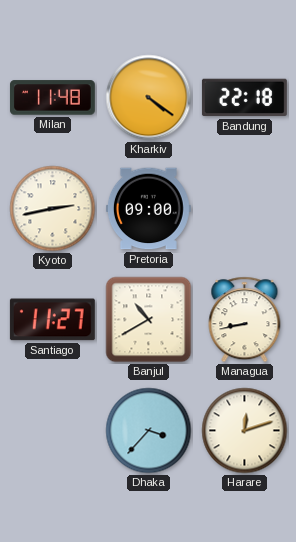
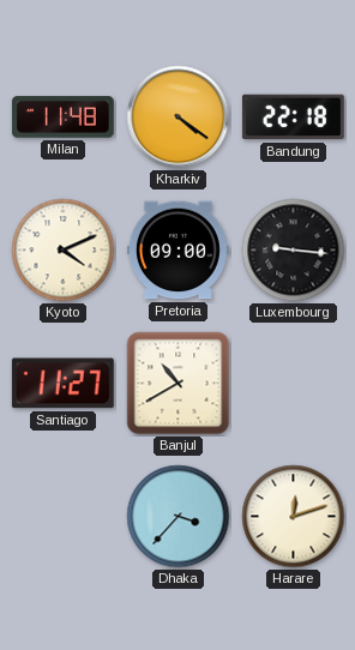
Kyoto: 2:43 -> 4:11
Luxembourg: none -> 9:16
Managua: 8:43 -> none
